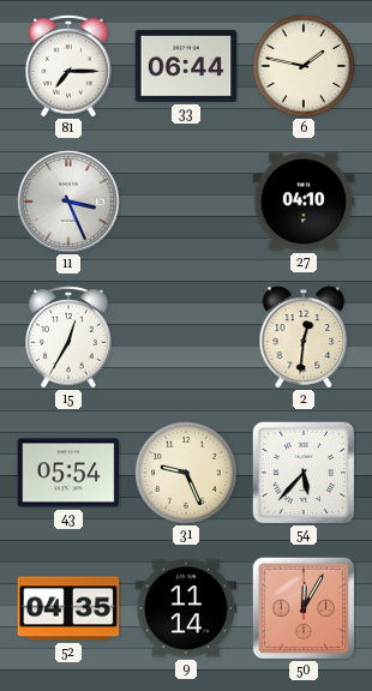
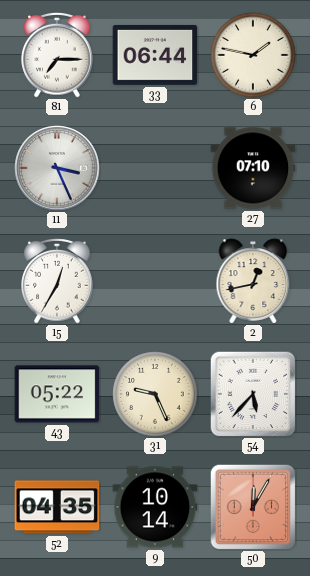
27: 04:10 -> 07:10
2: 12:31 -> 12:43
43: 05:54 -> 05:22
9: 11:14 -> 10:14
